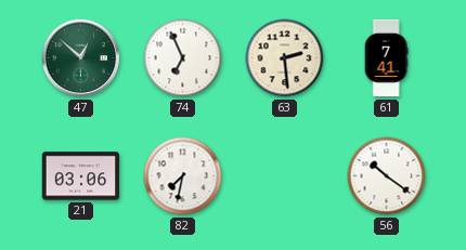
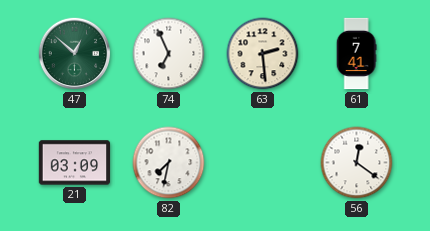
21: 03:06 -> 03:09
56: 10:21 -> 12:21
